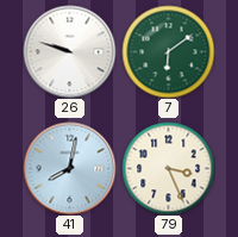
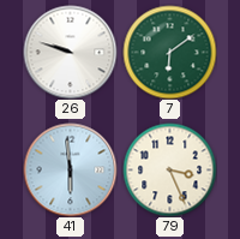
41: 8:02 -> 5:59
